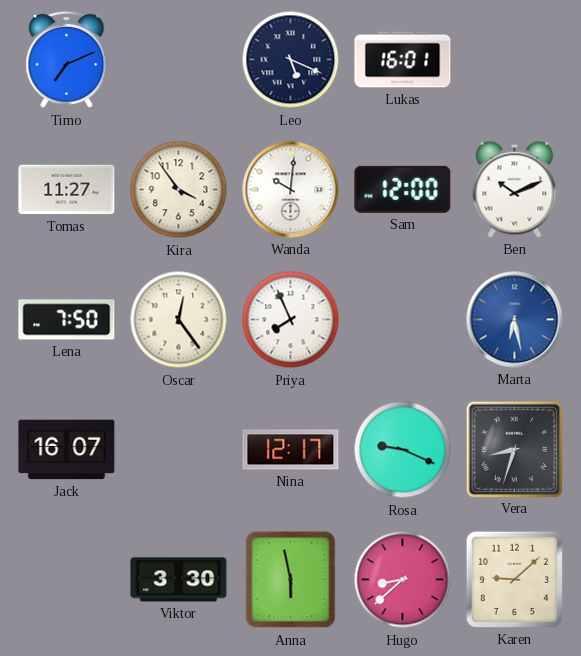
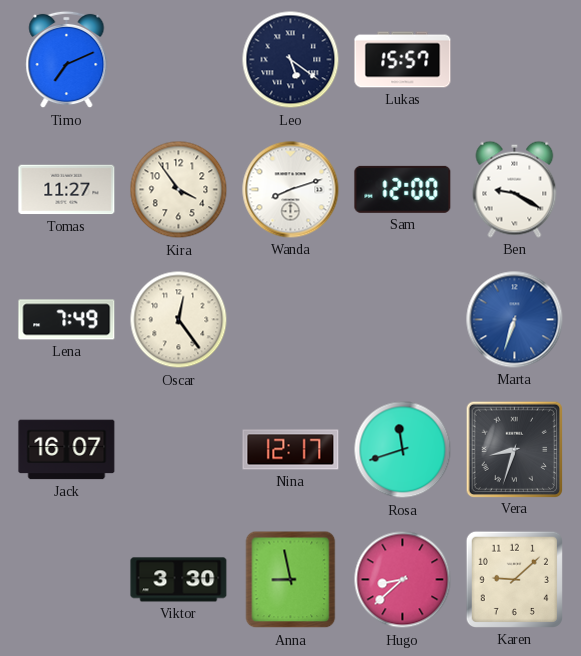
Leo: 5:19 -> 5:21
Lukas: 16:01 -> 15:57
Wanda: 10:01 -> 8:12
Ben: 10:11 -> 9:20
Lena: 7:50 -> 7:49
Priya: 7:56 -> none
Marta: 6:28 -> 6:33
Rosa: 9:19 -> 11:42
Anna: 5:58 -> 8:58
